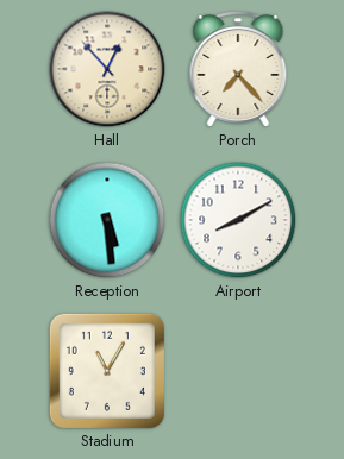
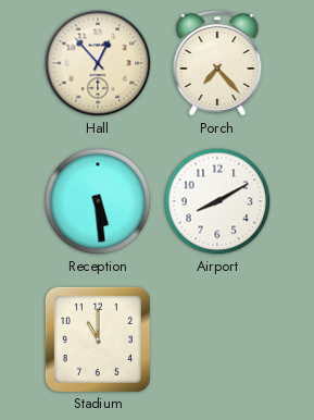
Stadium: 11:05 -> 11:00
